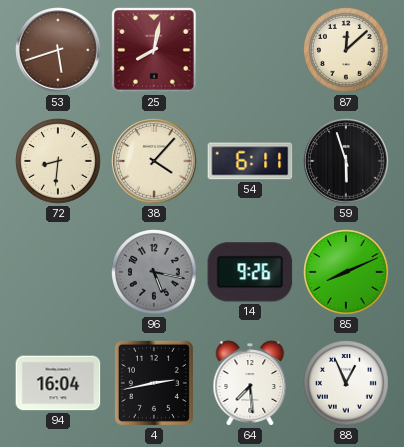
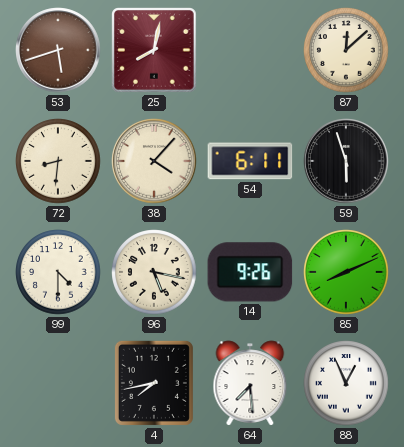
99: none -> 4:30
96 dial: grey -> cream
94: 16:04 -> none
4: 2:43 -> 7:43
